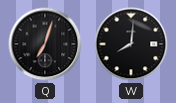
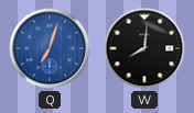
Q dial: black -> blue
